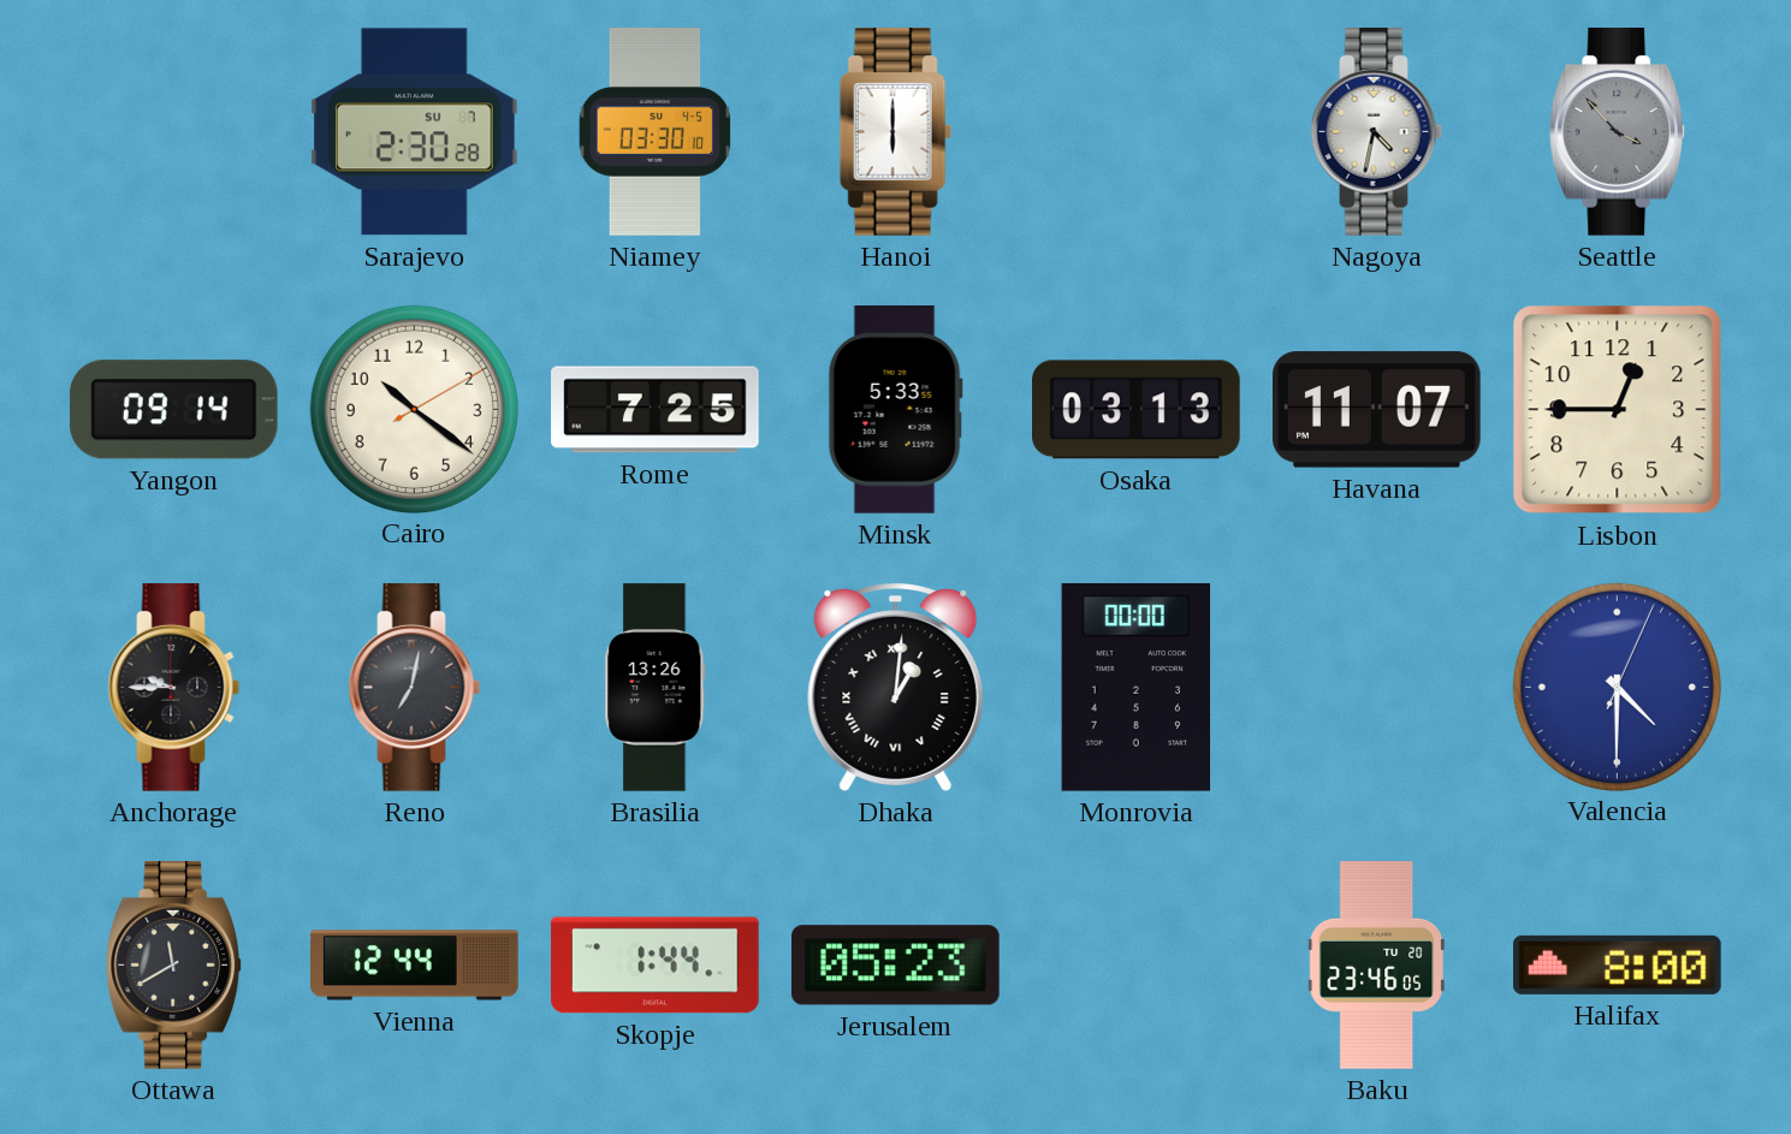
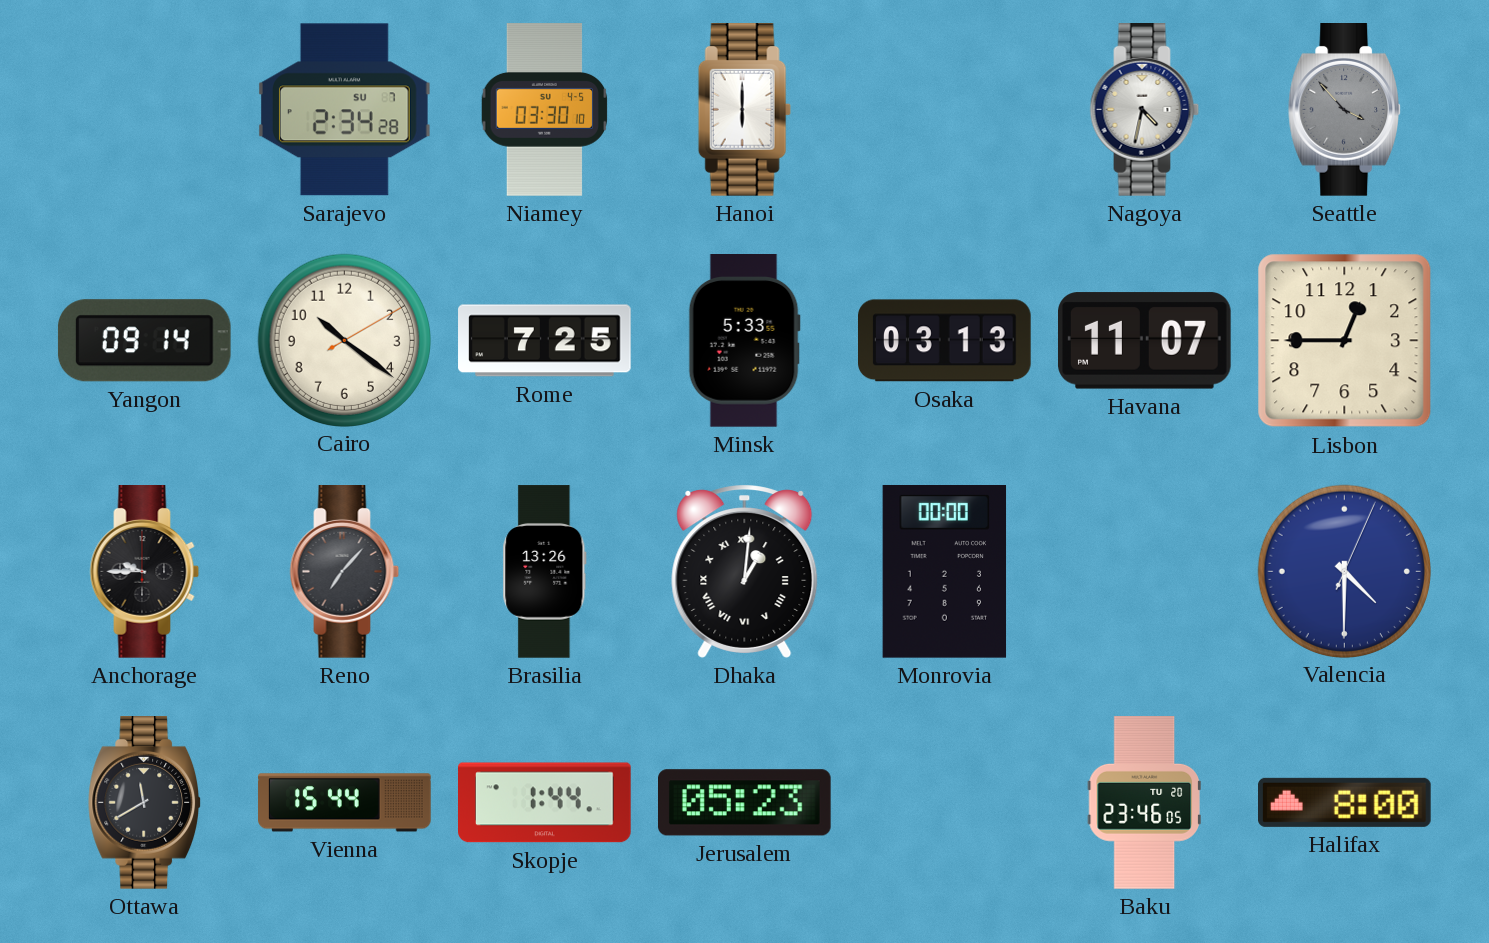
Sarajevo: 2:30 -> 2:34
Reno: 7:02 -> 7:07
Vienna: 12:44 -> 15:44
